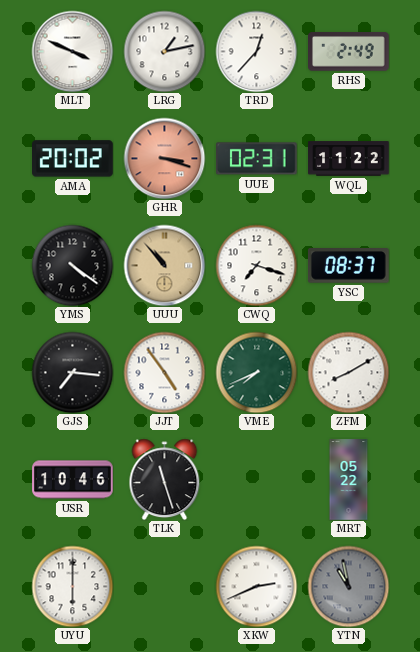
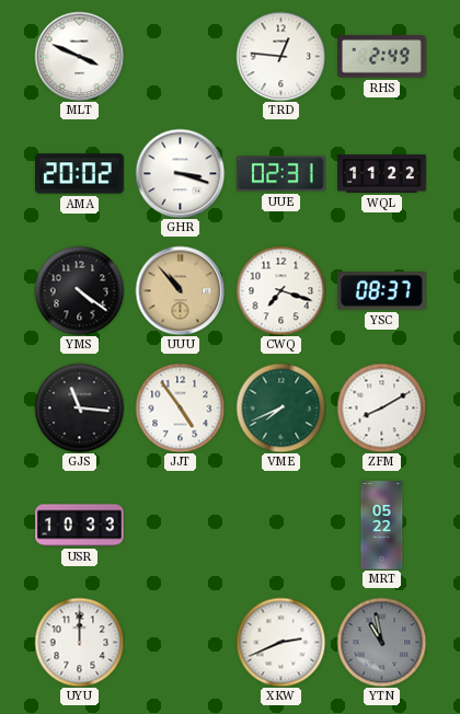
LRG: 1:13 -> none
TRD: 12:37 -> 12:46
GHR dial: salmon -> white
GJS: 7:16 -> 11:16
USR: 10:46 -> 10:33
TLK: 11:27 -> none
UYU: 6:00 -> 12:00
